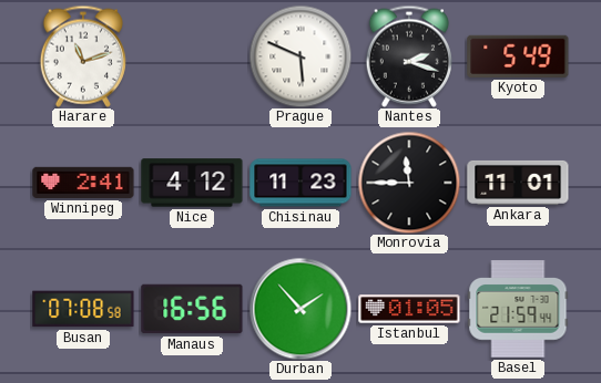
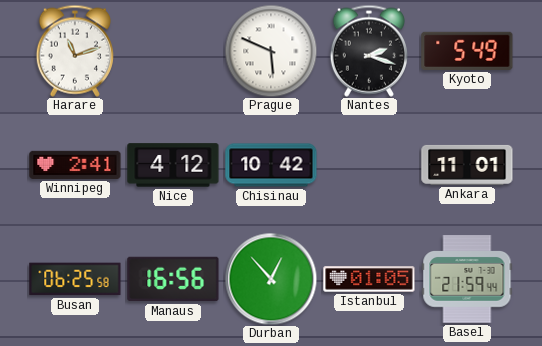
Chisinau: 11:23 -> 10:42
Monrovia: 11:45 -> none
Busan: 07:08 -> 06:25
Durban: 1:53 -> 12:53
